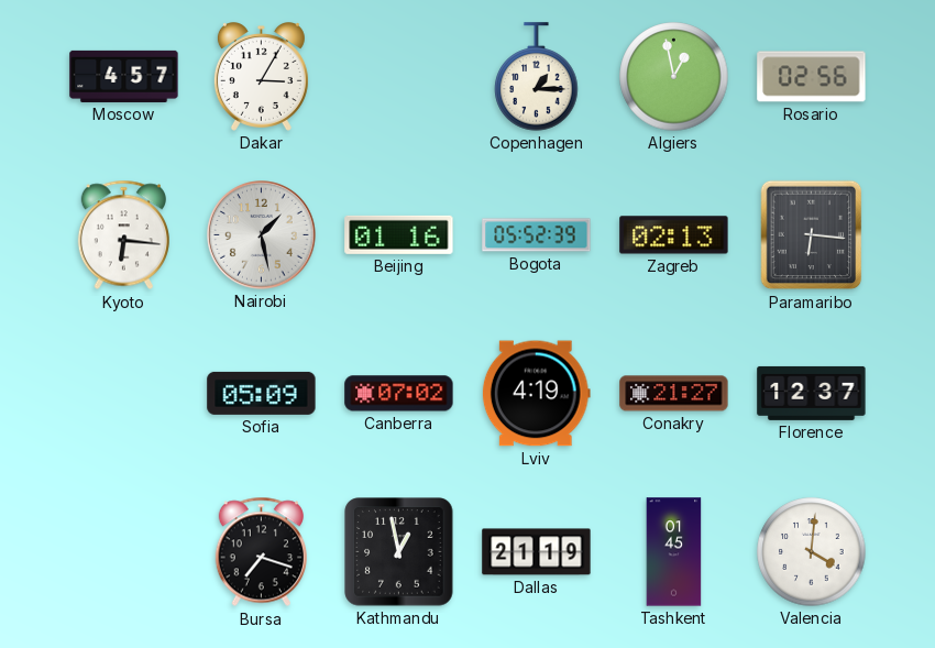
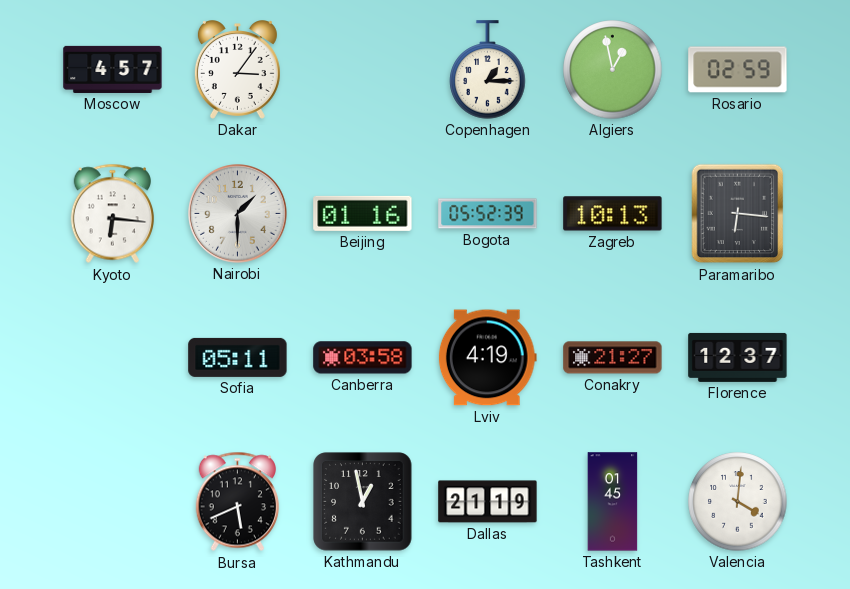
Dakar: 3:05 -> 3:06
Rosario: 02:56 -> 02:59
Nairobi: 1:28 -> 1:30
Zagreb: 02:13 -> 10:13
Sofia: 05:09 -> 05:11
Canberra: 07:02 -> 03:58
Bursa: 7:18 -> 5:41
